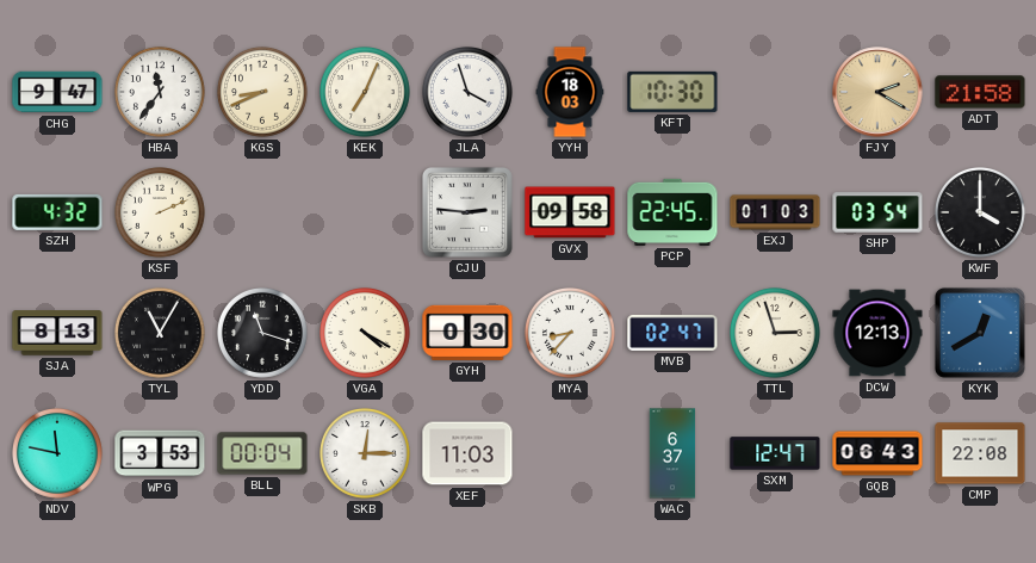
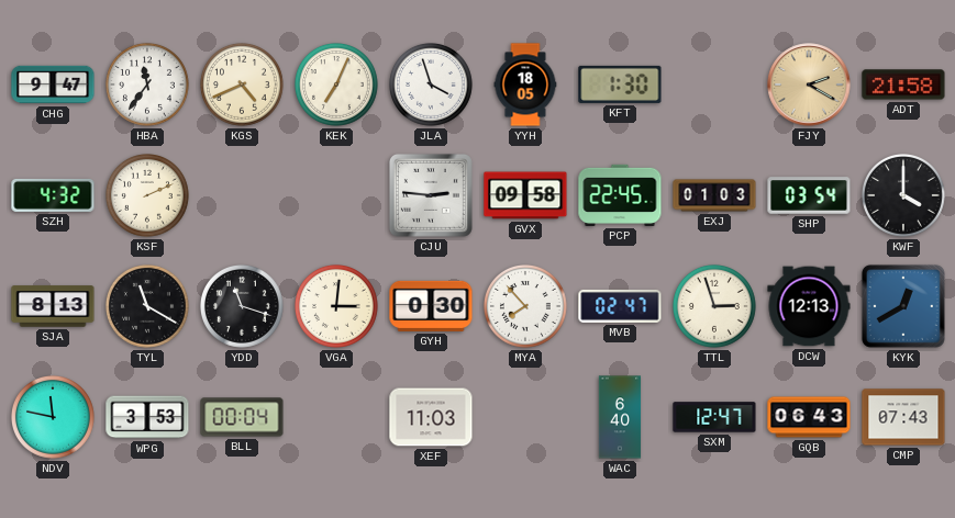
KGS: 8:41 -> 4:41
YYH: 18:03 -> 18:05
KFT: 10:30 -> 1:30
TYL: 11:05 -> 11:20
VGA: 4:20 -> 3:01
MYA: 8:37 -> 7:53
SKB: 12:15 -> none
WAC: 6:37 -> 6:40
CMP: 22:08 -> 07:43
